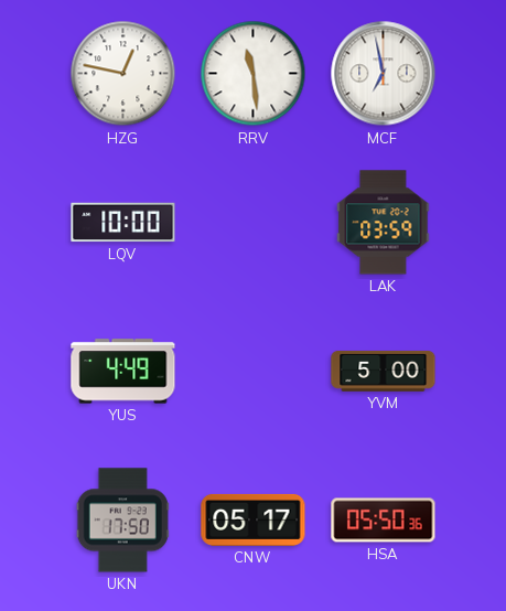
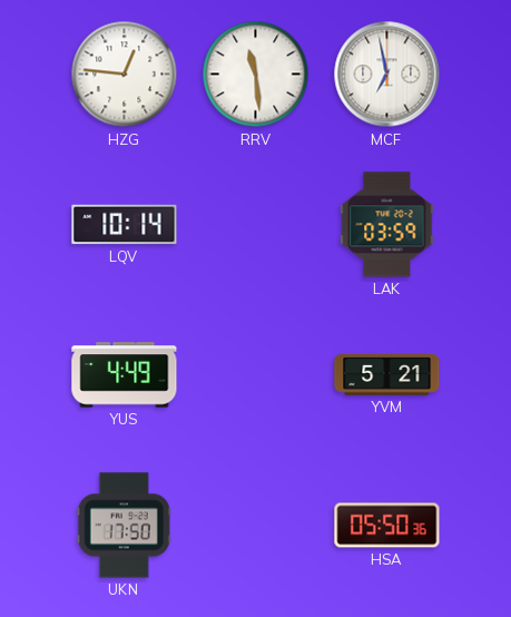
HZG: 12:47 -> 12:46
LQV: 10:00 -> 10:14
YVM: 5:00 -> 5:21
CNW: 05:17 -> none
